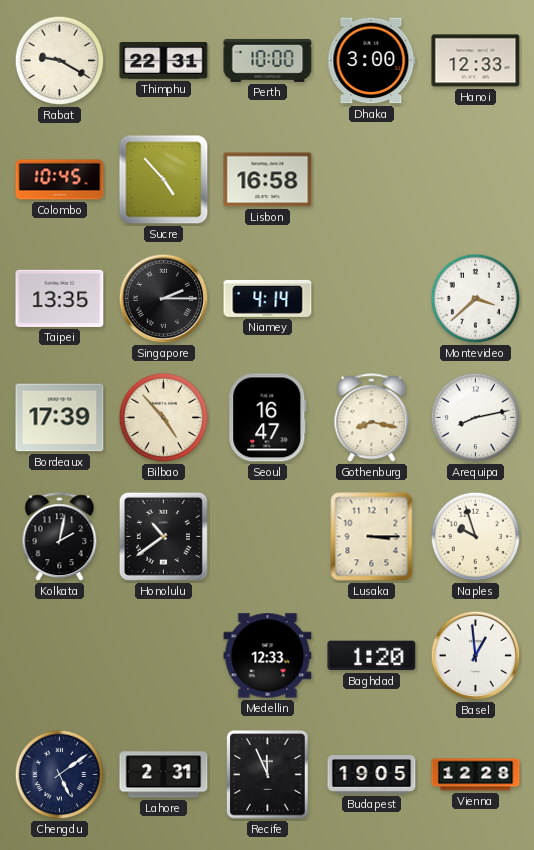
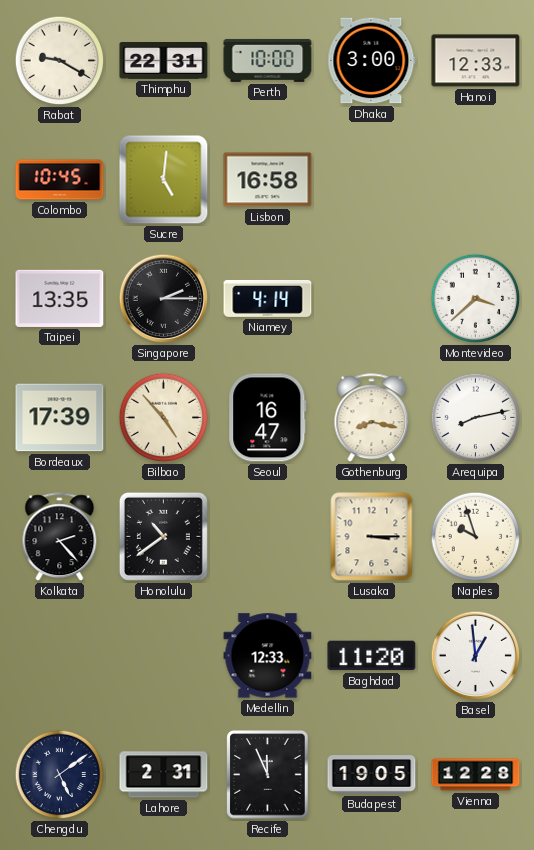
Sucre: 4:53 -> 5:01
Kolkata: 2:02 -> 2:23
Baghdad: 1:20 -> 11:20
